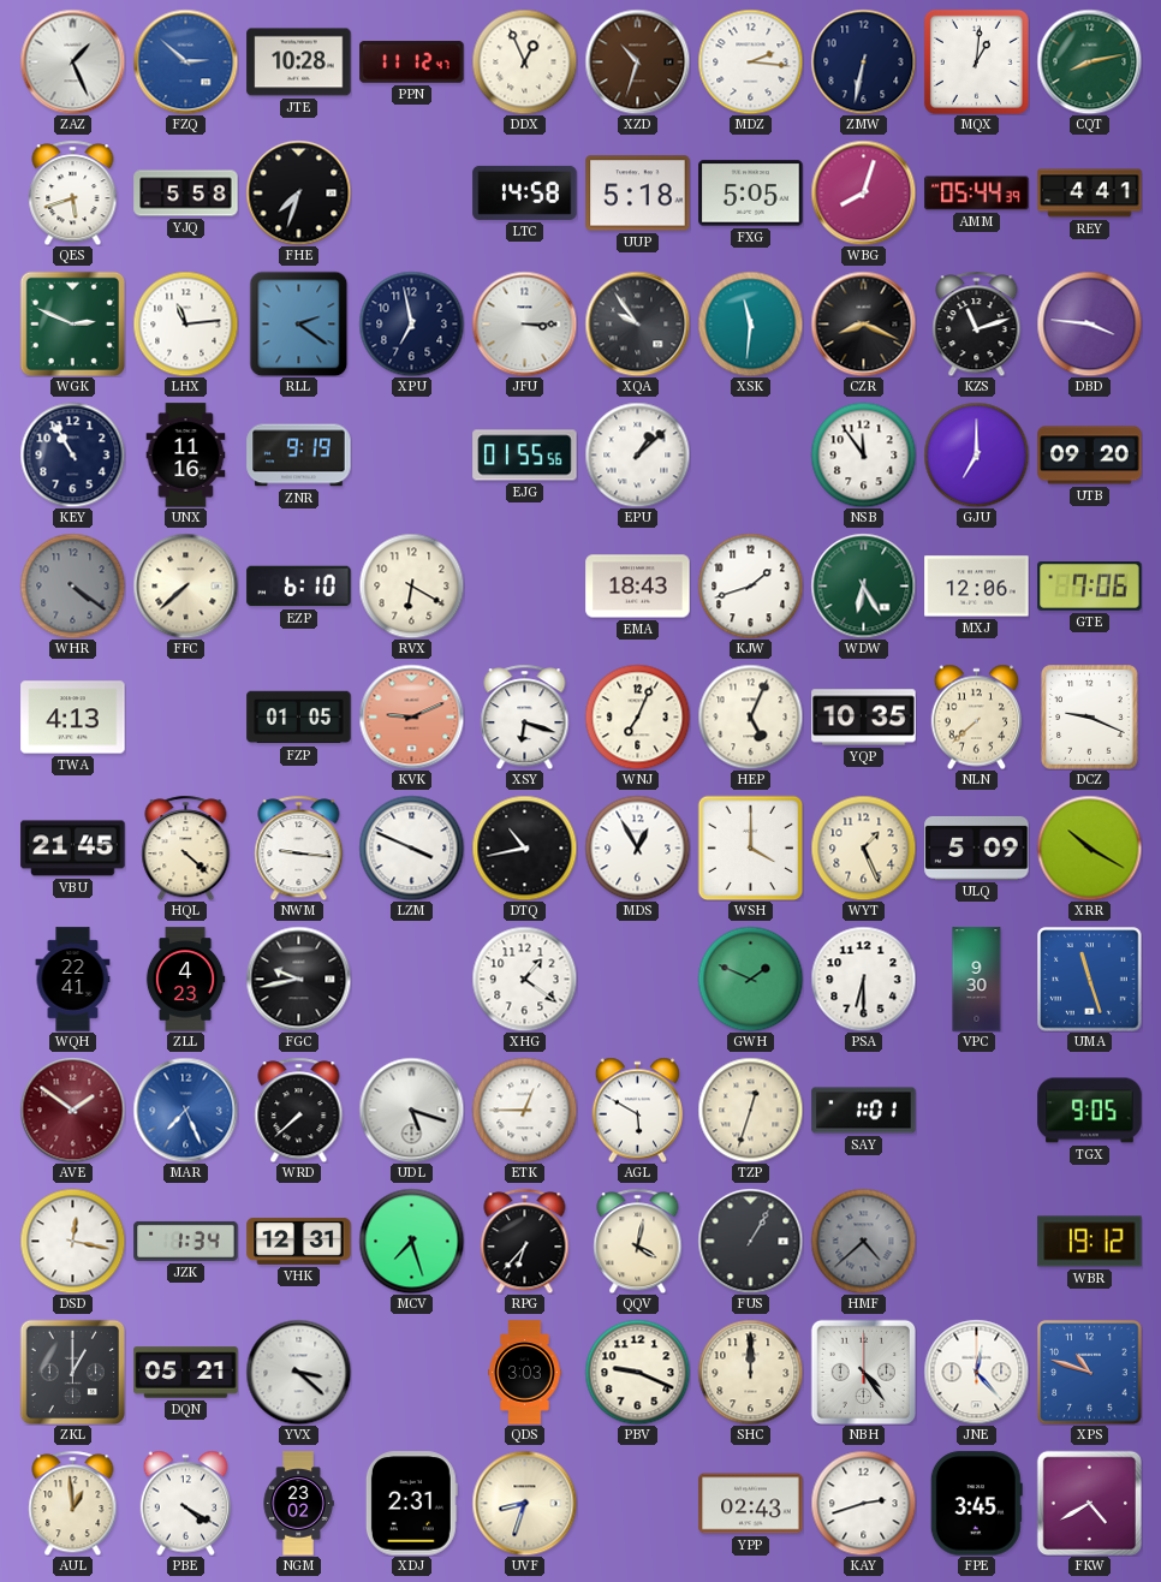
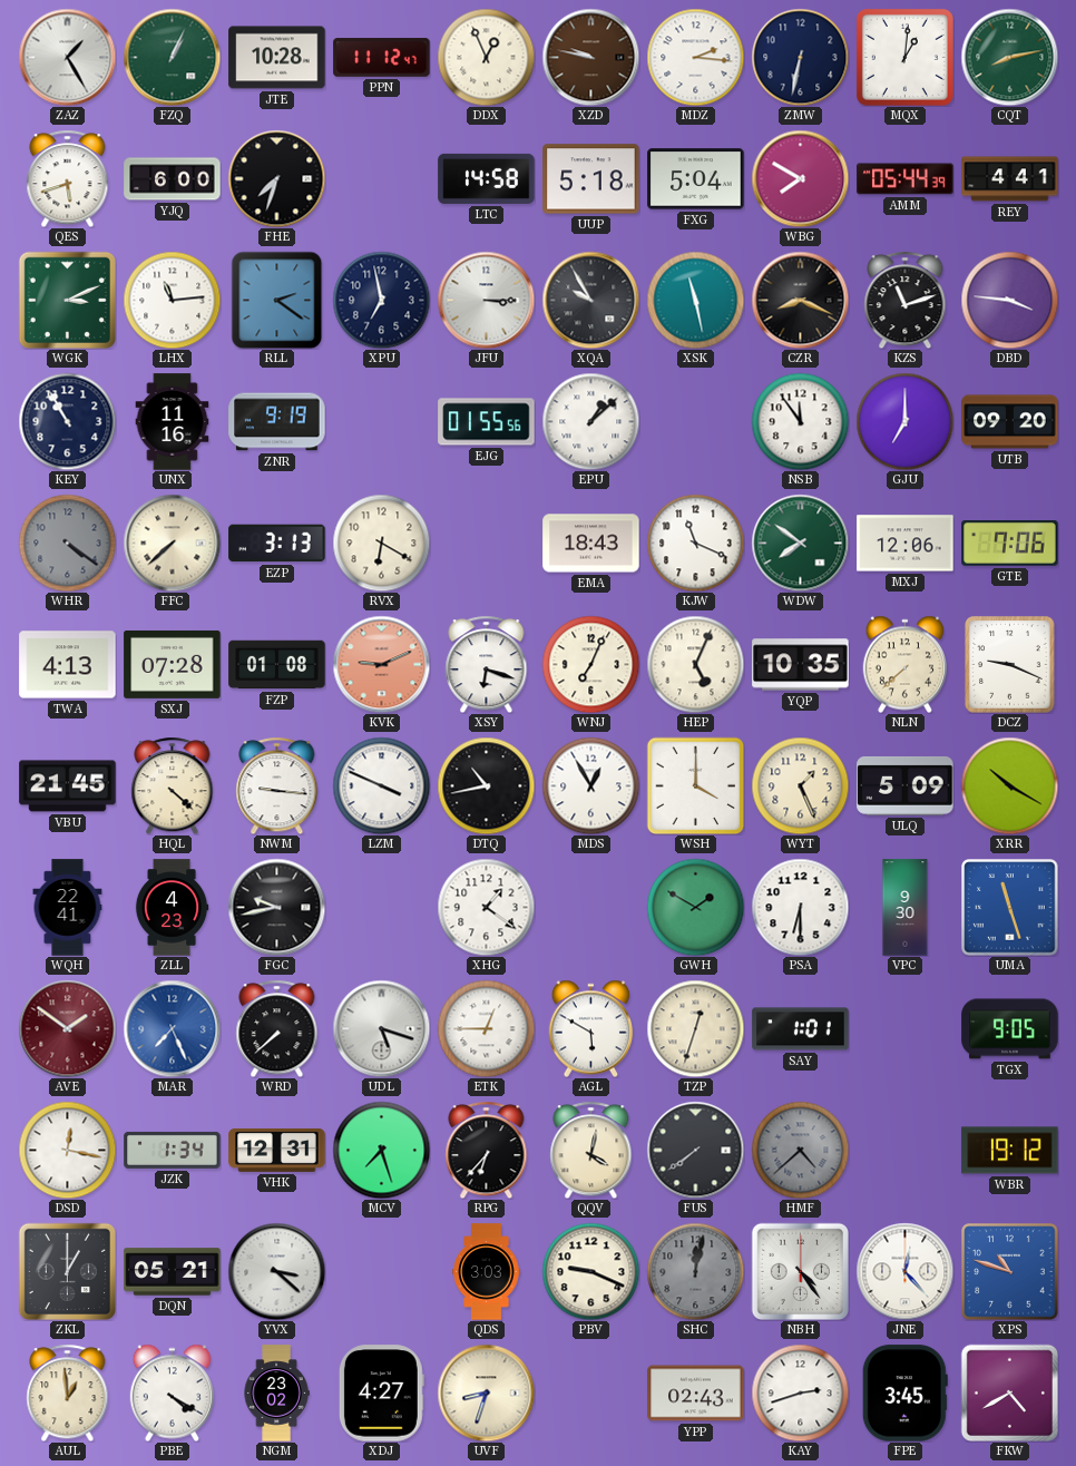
ZAZ: 1:26 -> 1:25
FZQ: 2:52 -> 1:04
FZQ dial: blue -> green
XZD: 10:33 -> 9:47
YJQ: 5:58 -> 6:00
FXG: 5:05 -> 5:04
WBG: 8:03 -> 7:50
WGK: 2:49 -> 3:11
XQA: 9:54 -> 9:55
XSK: 11:31 -> 11:28
EZP: 6:10 -> 3:13
KJW: 1:42 -> 11:19
WDW: 6:25 -> 7:51
SXJ: none -> 07:28
FZP: 01:05 -> 01:08
GWH: 1:49 -> 1:50
FUS: 1:05 -> 7:39
SHC: 12:00 -> 12:02
SHC dial: cream -> grey
XDJ: 2:31 -> 4:27
